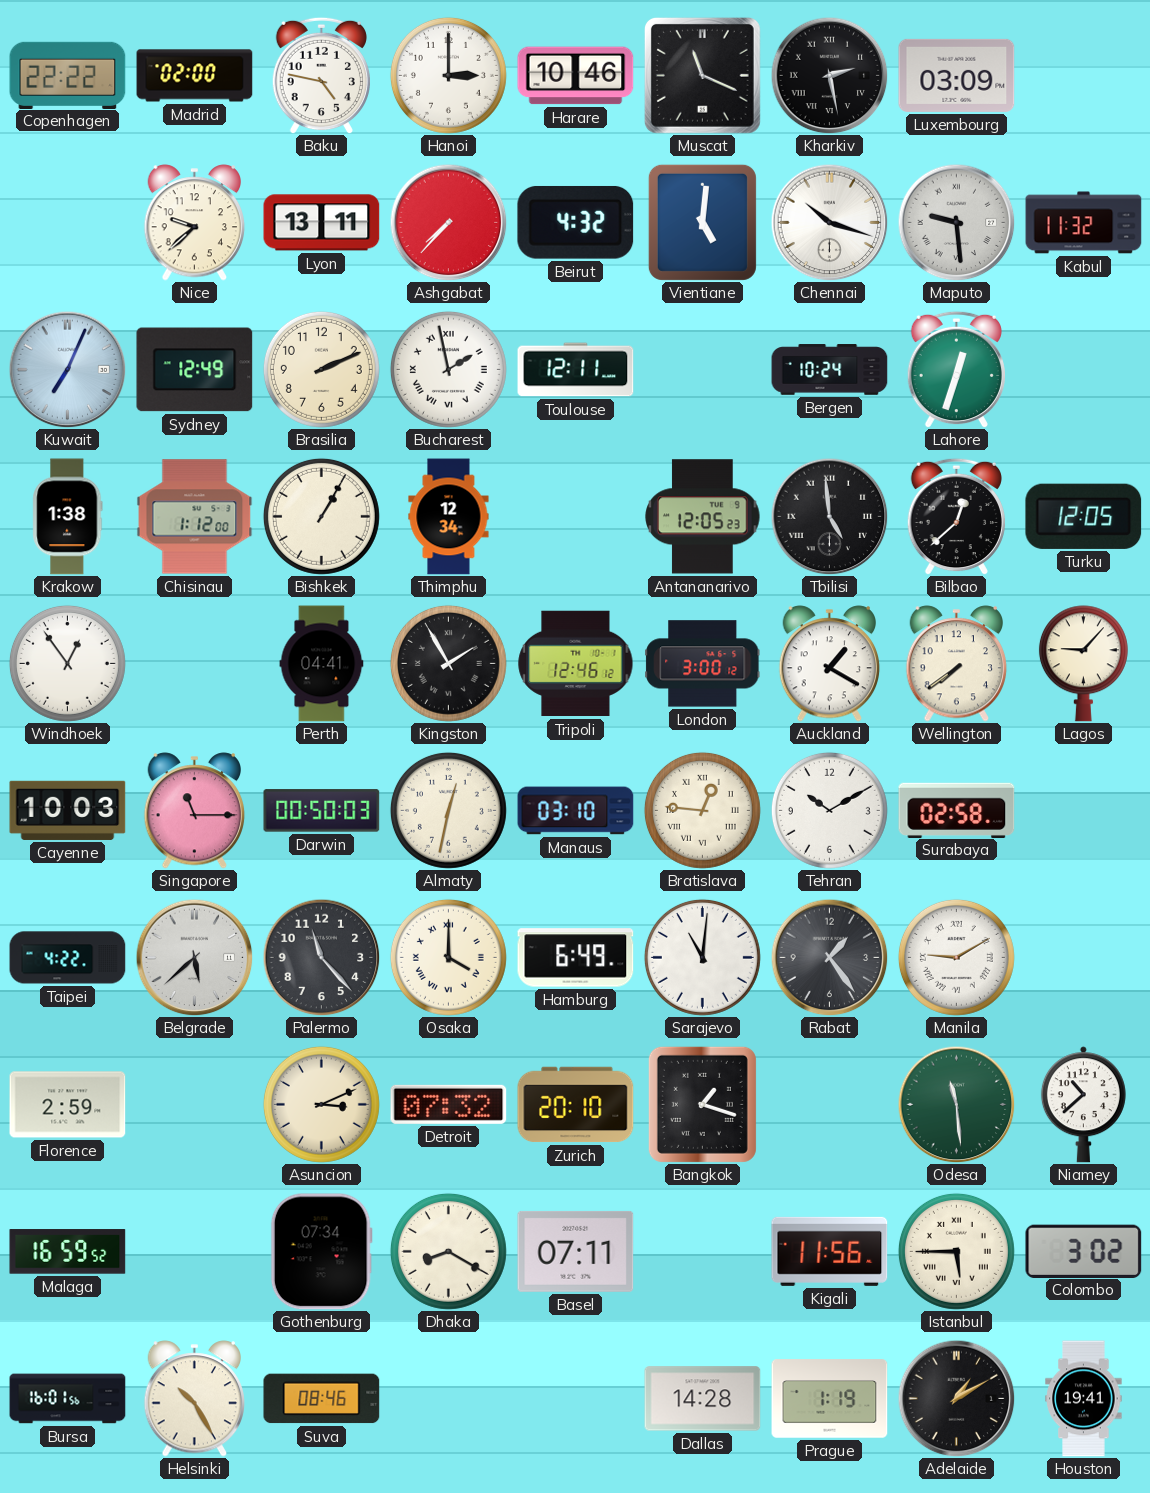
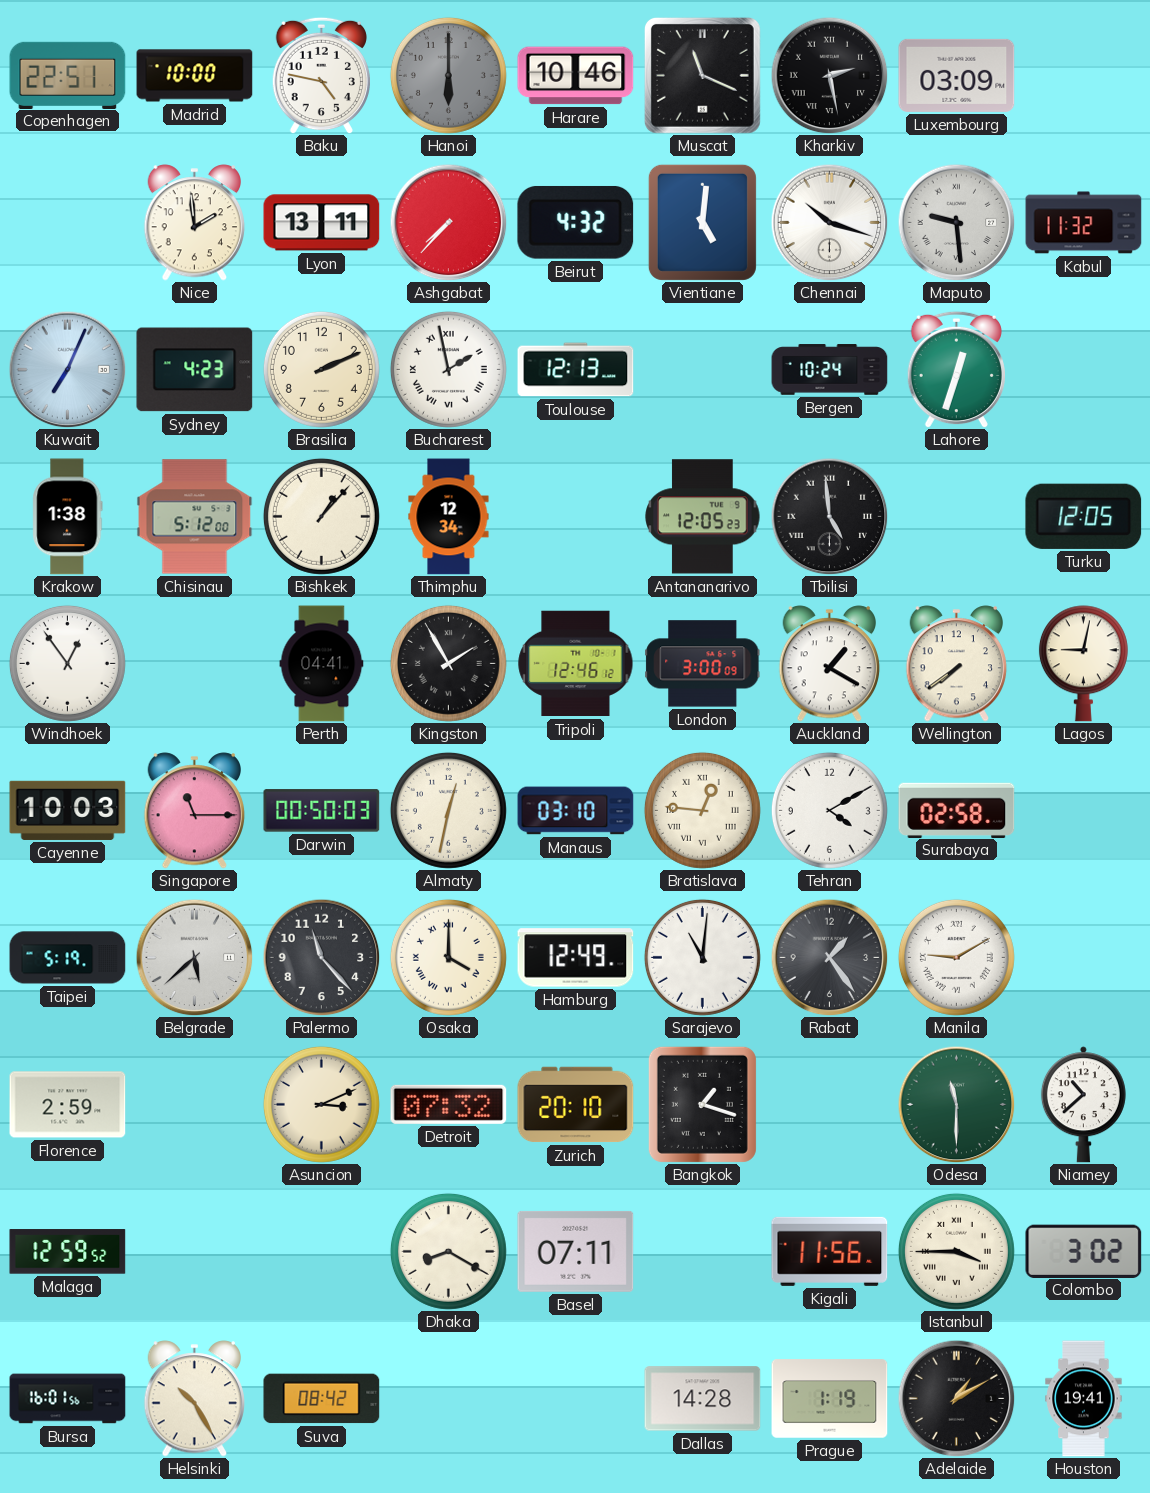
Copenhagen: 22:22 -> 22:51
Madrid: 02:00 -> 10:00
Hanoi: 3:00 -> 6:00
Hanoi dial: white -> grey
Nice: 9:38 -> 1:59
Sydney: 12:49 -> 4:23
Toulouse: 12:11 -> 12:13
Chisinau: 1:12 -> 5:12
Bishkek: 1:05 -> 1:07
Bilbao: 12:38 -> none
London: 3:00:12 -> 3:00:09
Lagos: 9:07 -> 9:02
Tehran: 10:10 -> 4:10
Taipei: 4:22 -> 5:19
Hamburg: 6:49 -> 12:49
Odesa: 11:29 -> 11:30
Malaga: 16:59 -> 12:59
Gothenburg: 07:34 -> none
Istanbul: 5:45 -> 3:45
Suva: 08:46 -> 08:42
